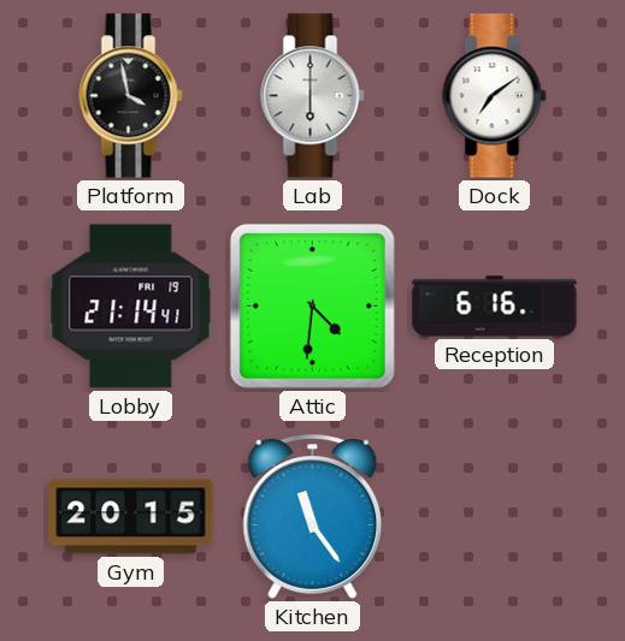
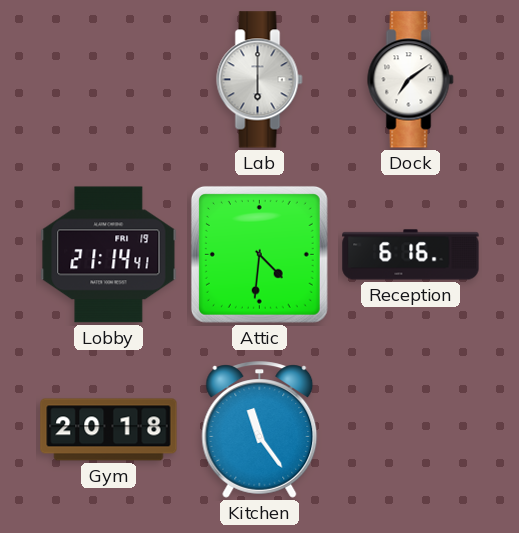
Platform: 3:58 -> none
Gym: 20:15 -> 20:18
